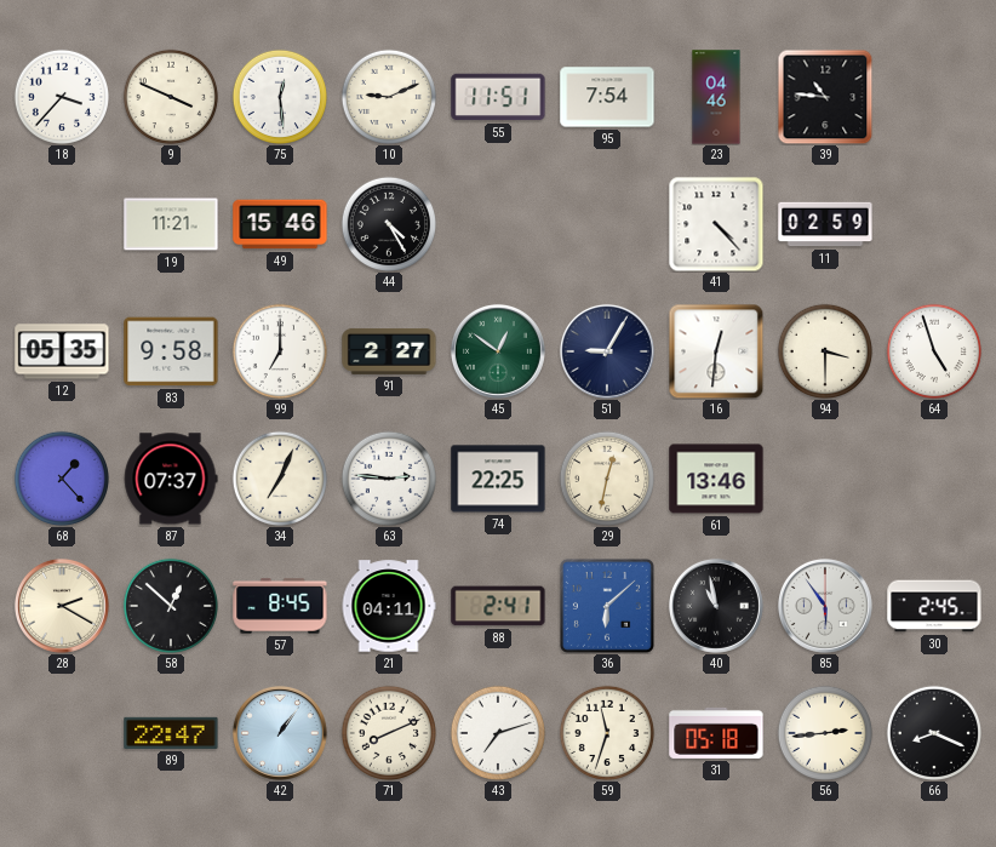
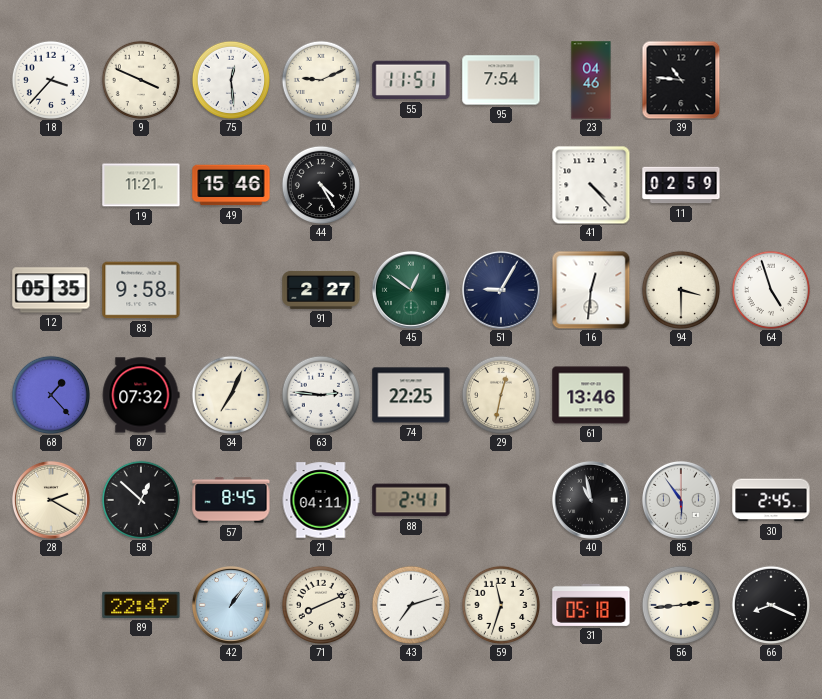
99: 7:00 -> none
87: 07:37 -> 07:32
36: 6:08 -> none
